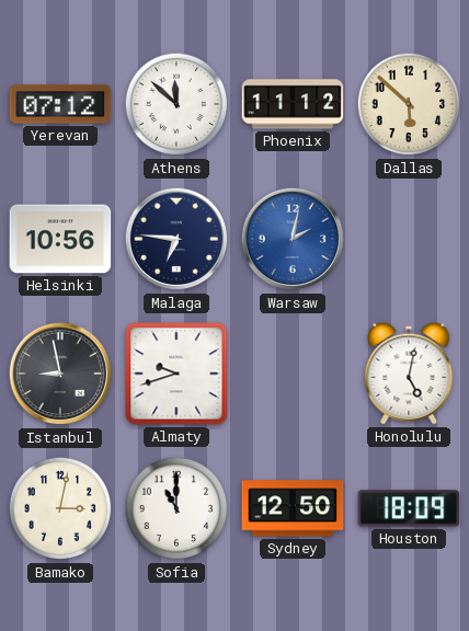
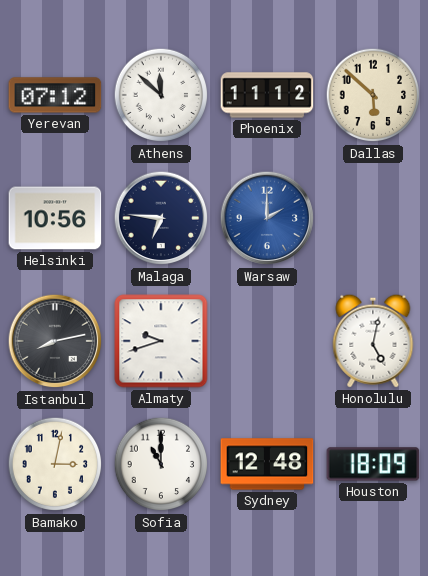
Warsaw: 2:02 -> 2:00
Istanbul: 8:58 -> 8:13
Sydney: 12:50 -> 12:48
